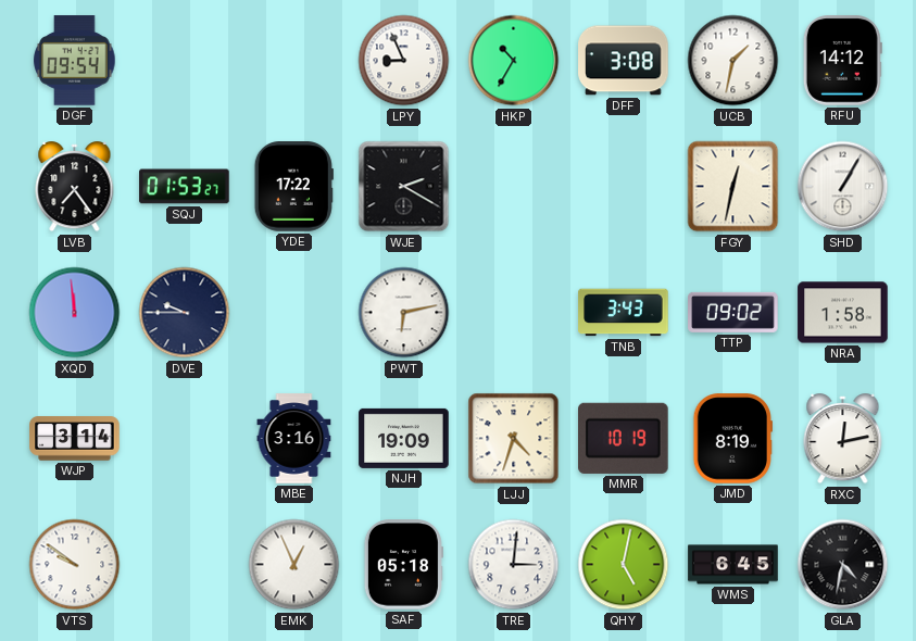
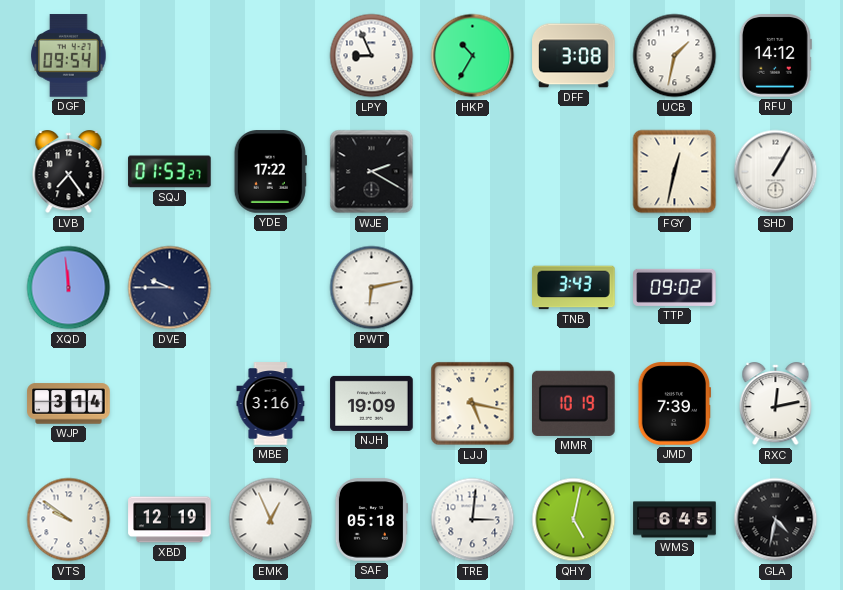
NRA: 1:58 -> none
LJJ: 4:33 -> 5:17
JMD: 8:19 -> 7:39
XBD: none -> 12:19
